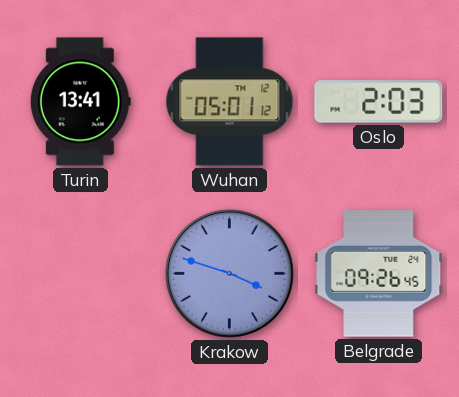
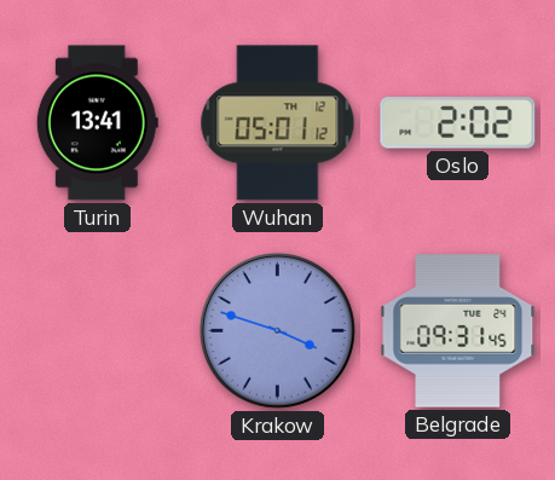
Oslo: 2:03 -> 2:02
Belgrade: 09:26 -> 09:31
